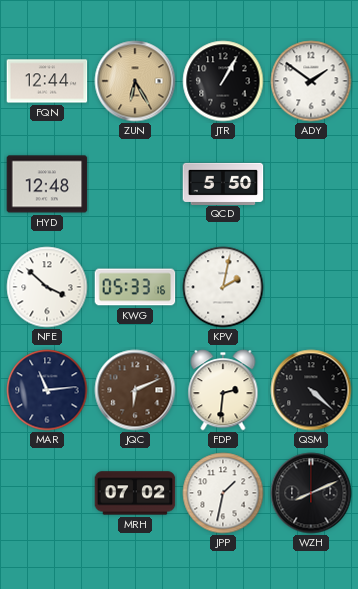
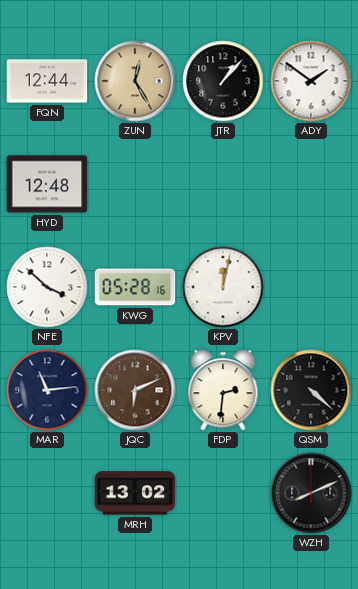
ZUN: 6:25 -> 12:25
JTR: 1:05 -> 1:07
QCD: 5:50 -> none
KWG: 05:33 -> 05:28
KPV: 2:02 -> 12:02
MRH: 07:02 -> 13:02
JPP: 1:32 -> none
